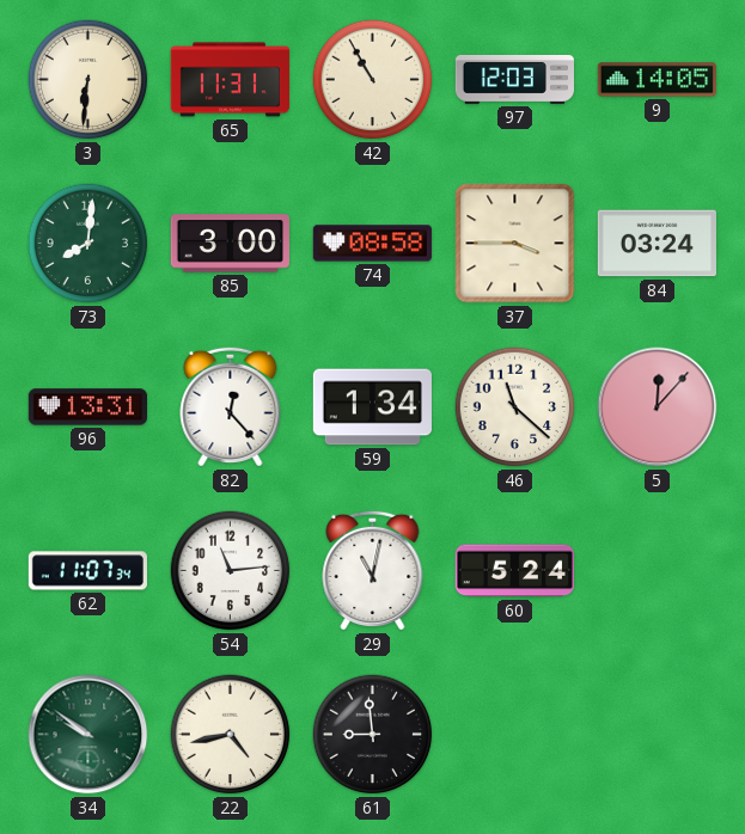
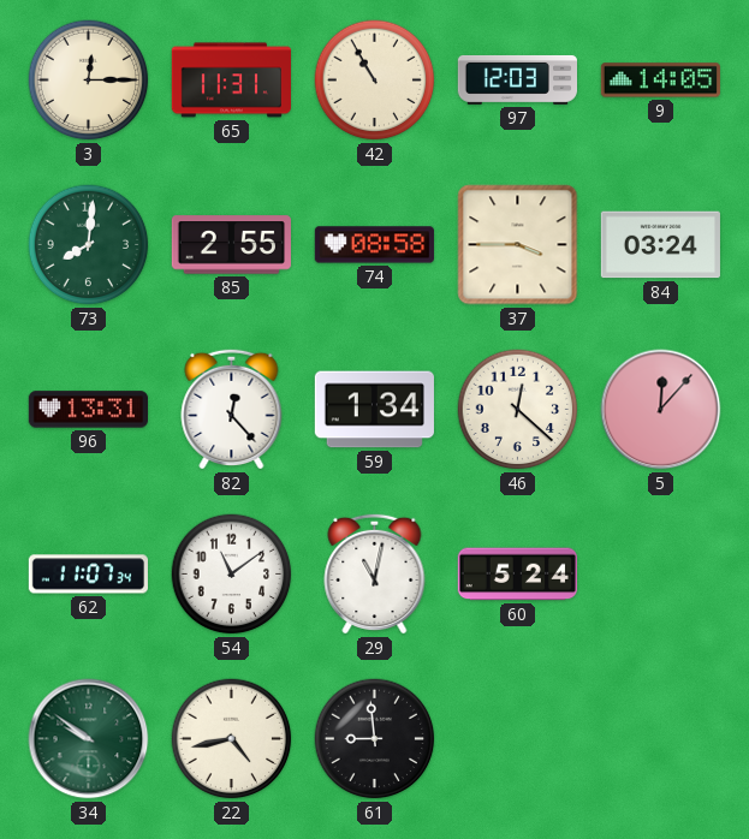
3: 6:31 -> 12:15
85: 3:00 -> 2:55
46: 11:22 -> 12:22
54: 11:14 -> 11:09
